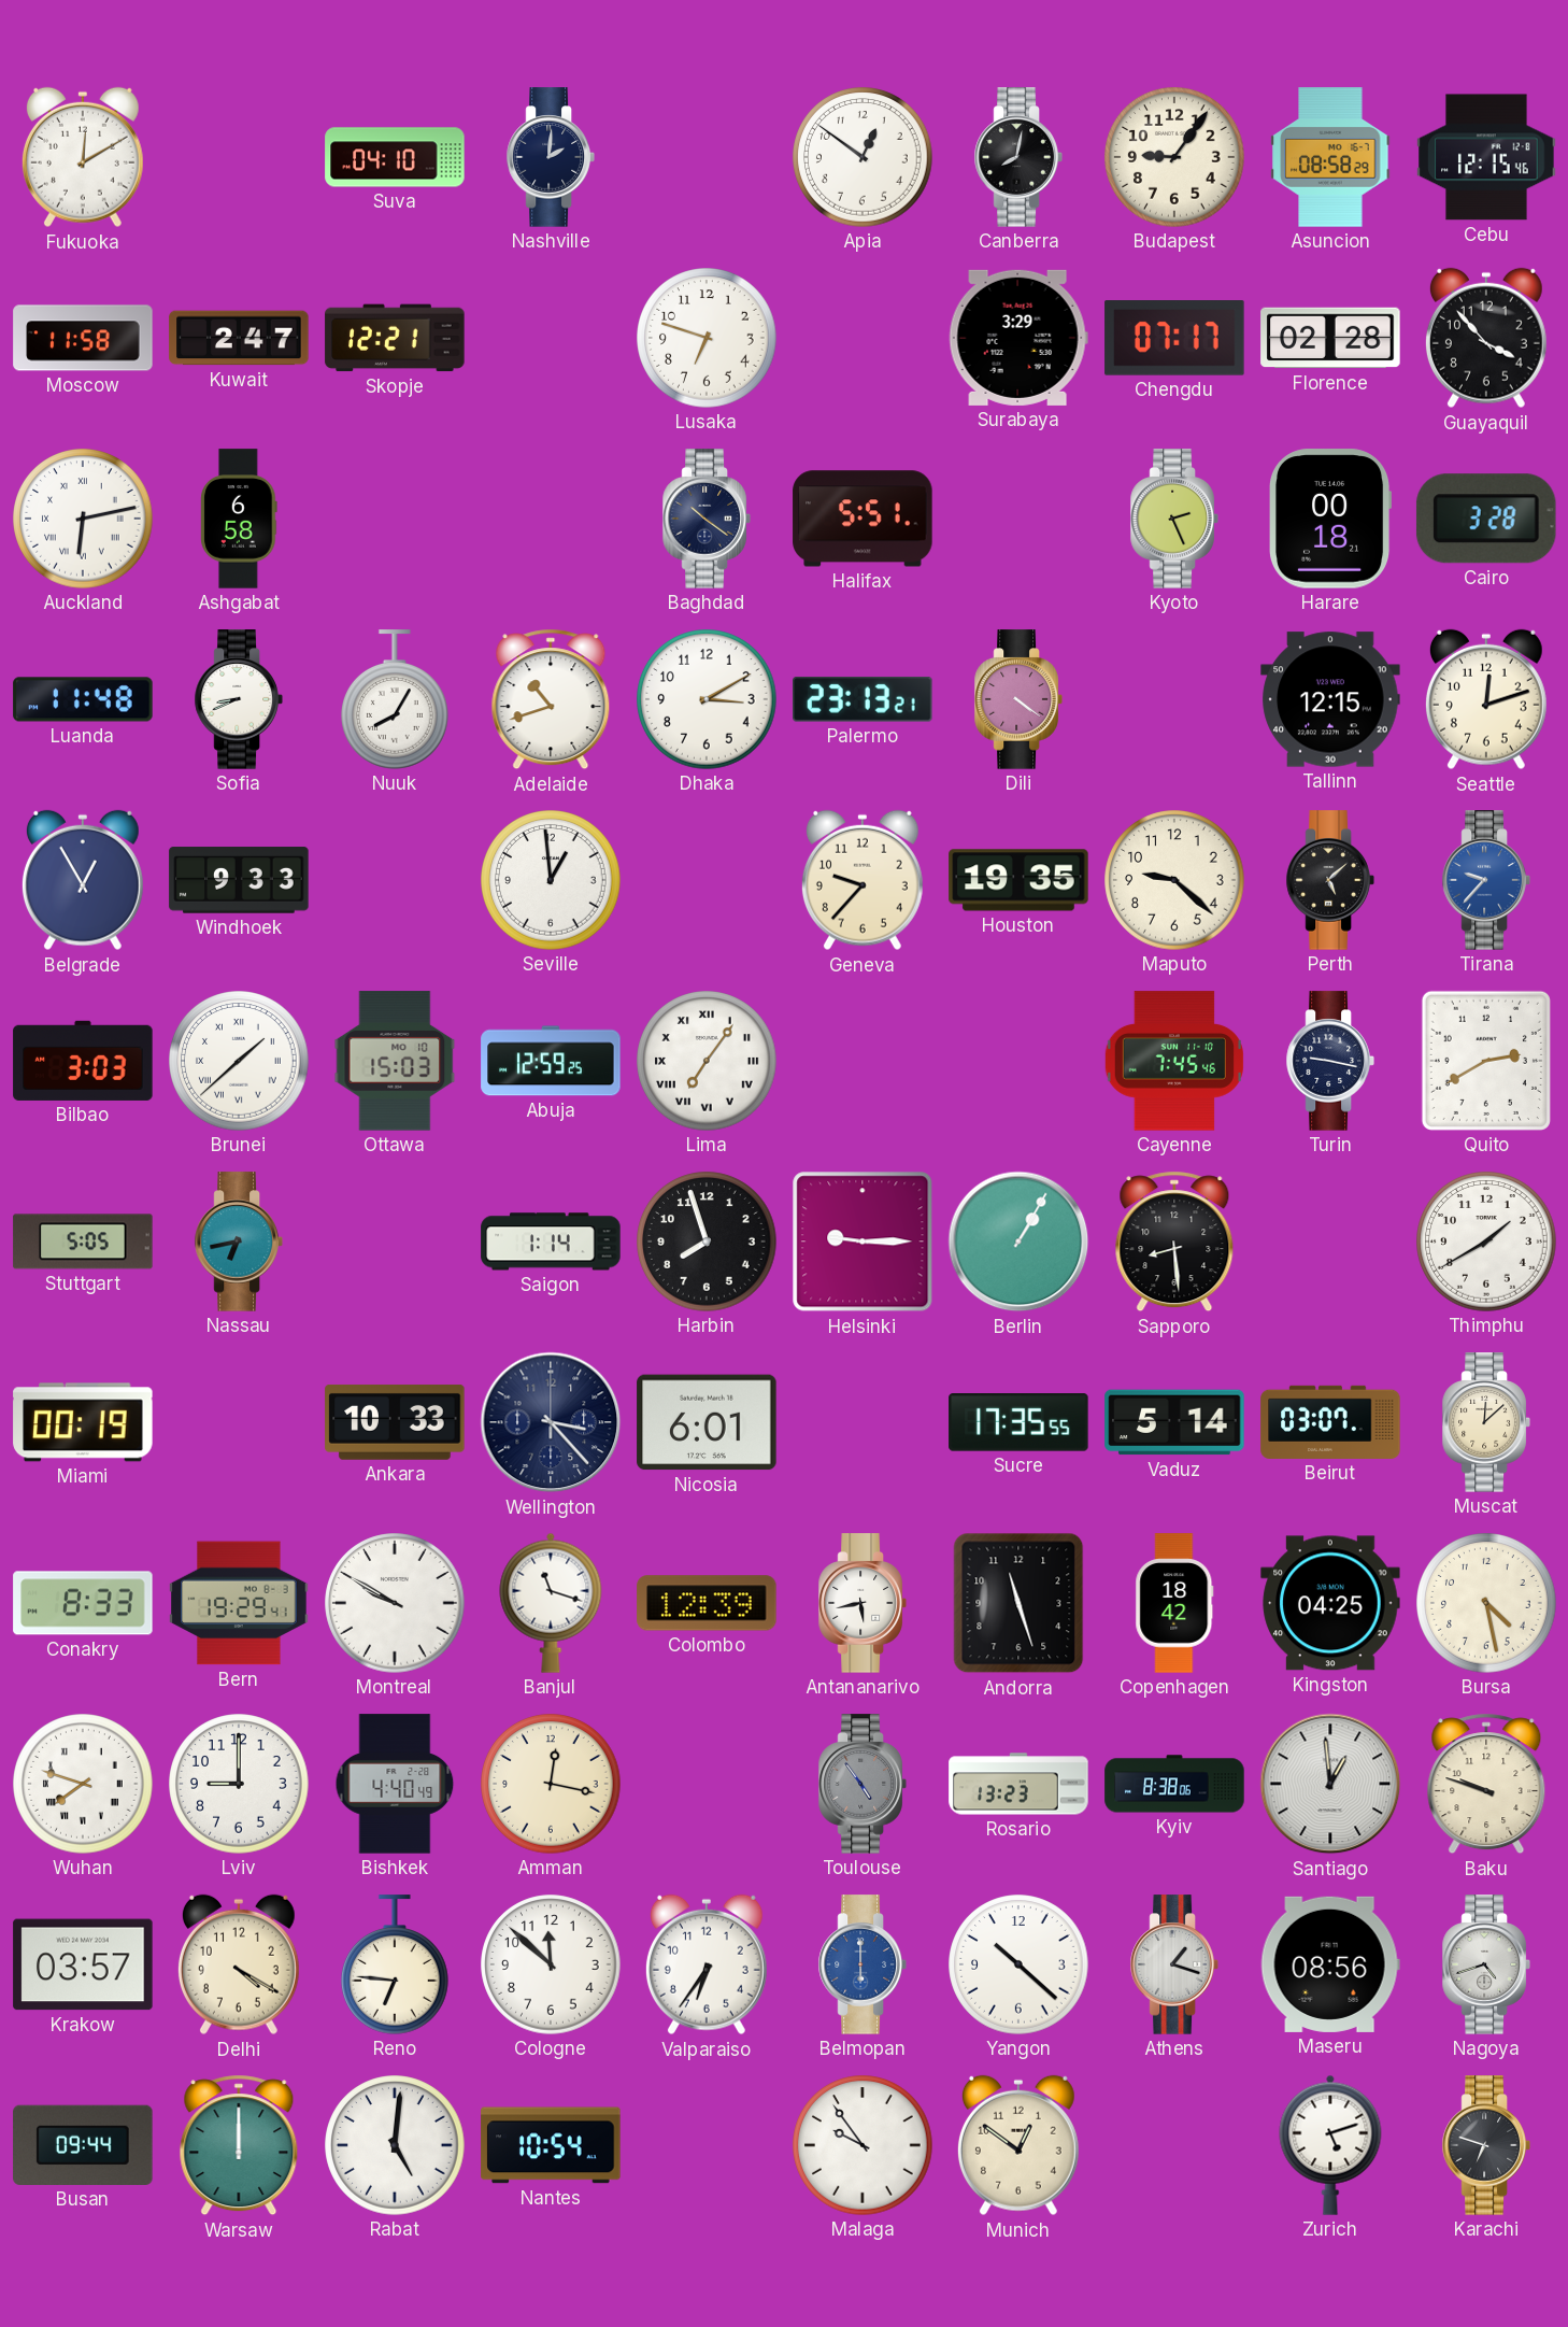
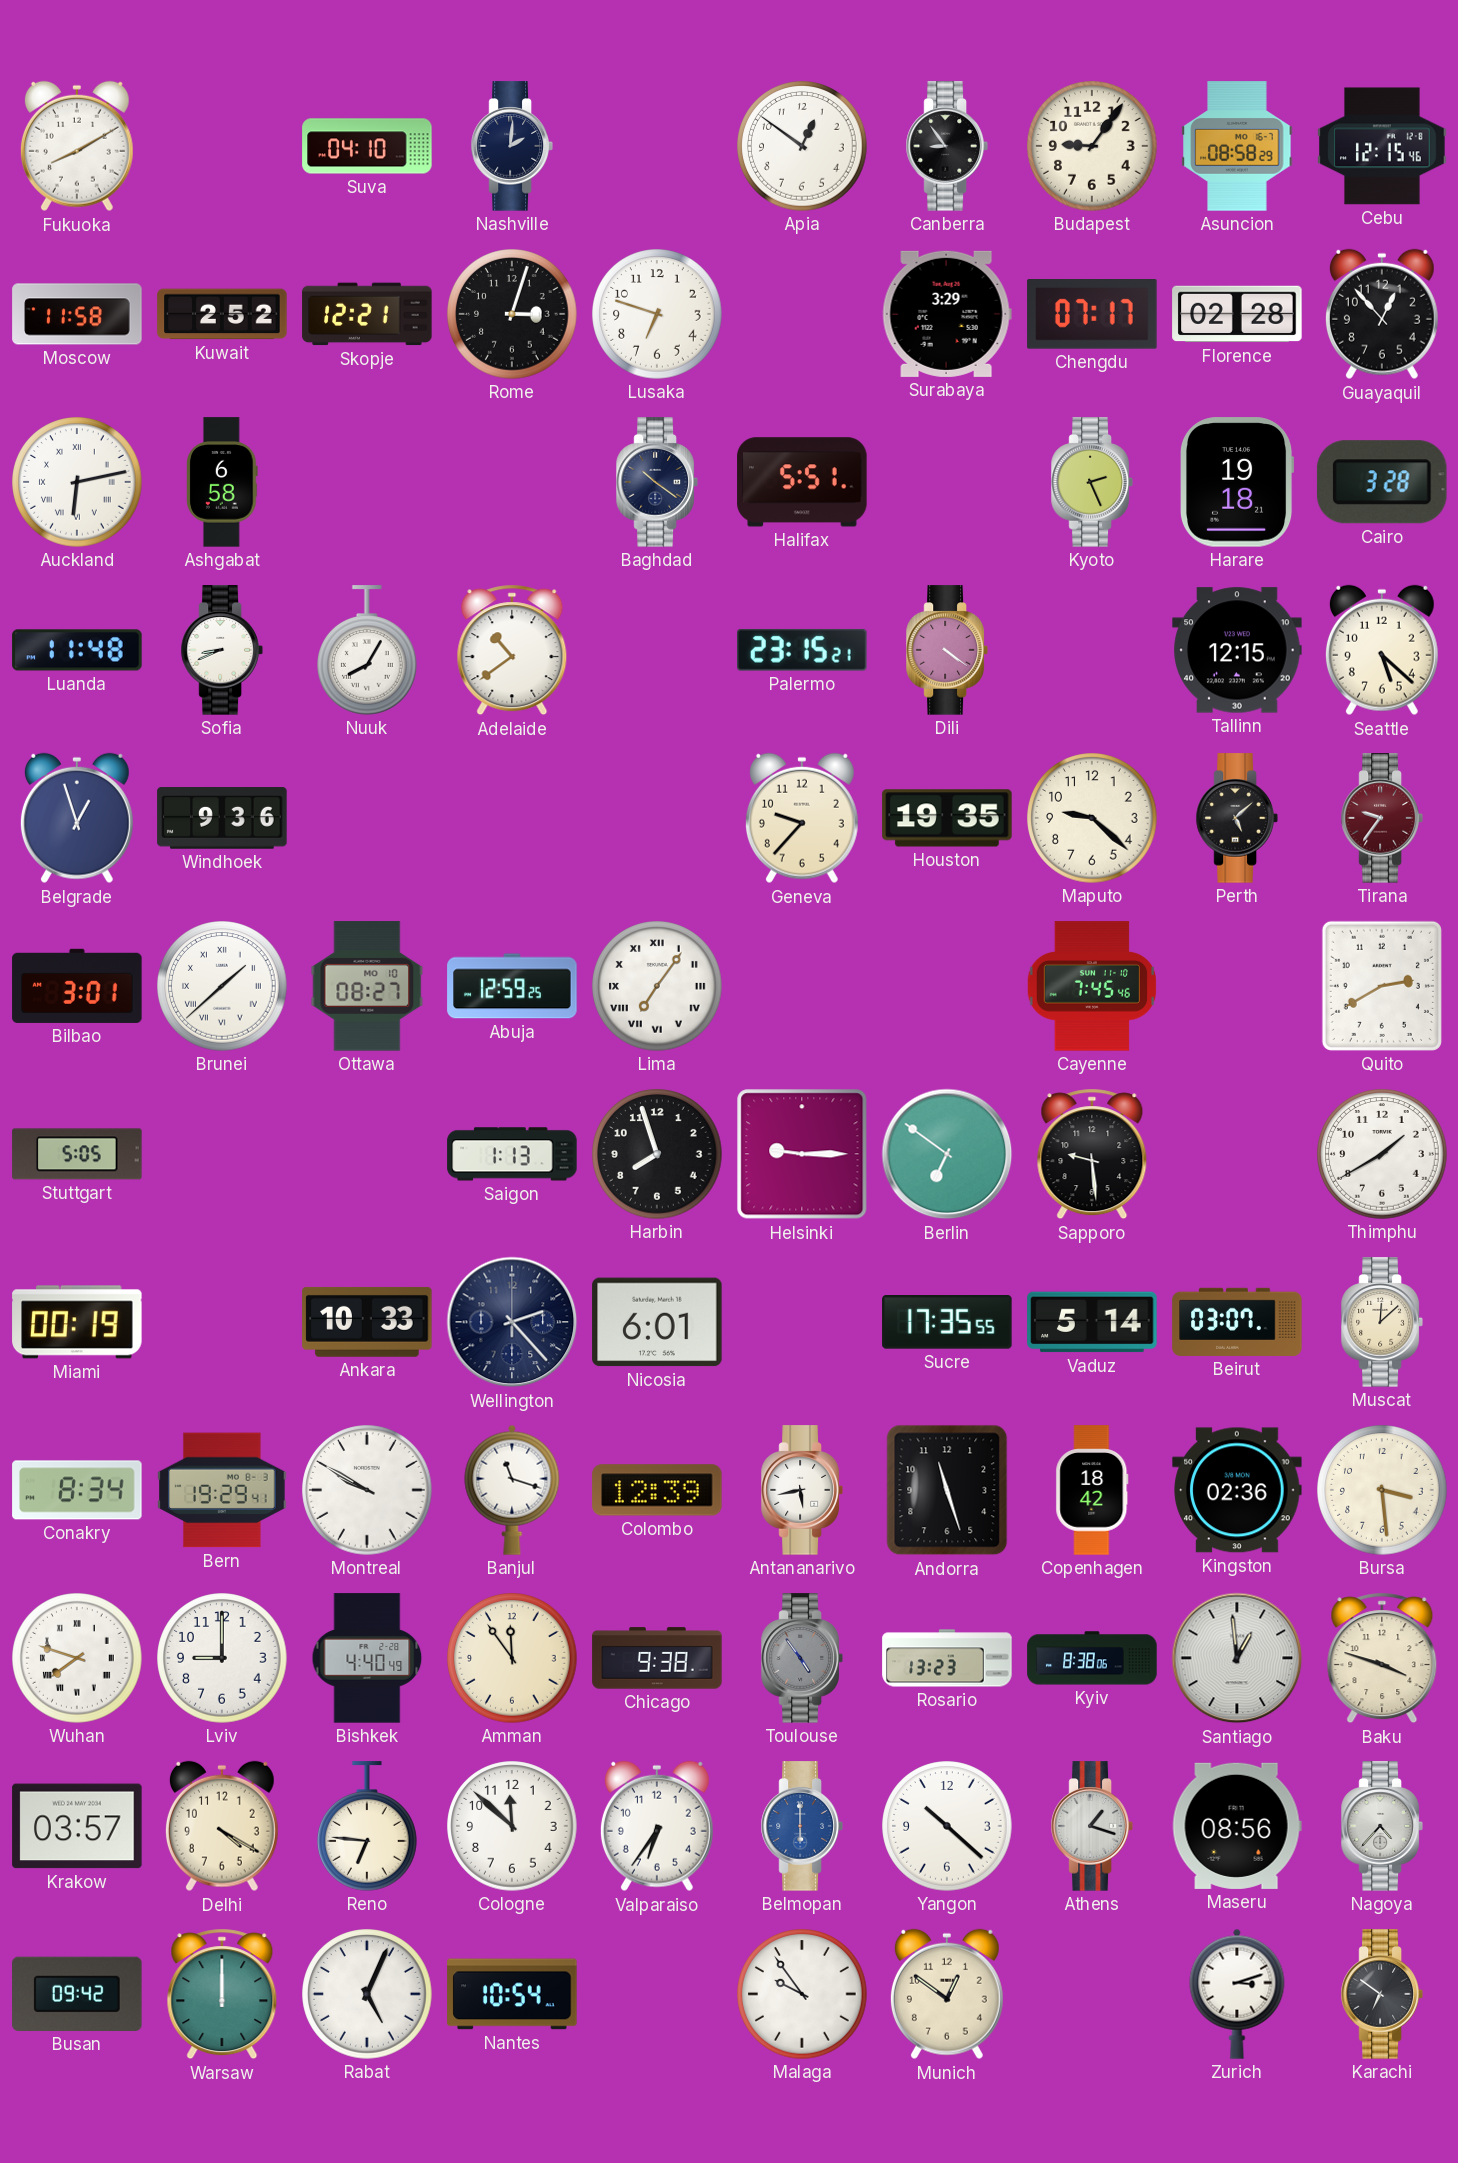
Fukuoka: 12:10 -> 8:10
Canberra: 8:02 -> 8:54
Kuwait: 2:47 -> 2:52
Rome: none -> 3:03
Guayaquil: 3:53 -> 12:53
Harare: 00:18 -> 19:18
Adelaide: 10:42 -> 10:39
Dhaka: 3:10 -> none
Palermo: 23:13 -> 23:15
Seattle: 12:12 -> 5:22
Belgrade: 12:55 -> 12:57
Windhoek: 9:33 -> 9:36
Seville: 12:59 -> none
Tirana: 9:37 -> 9:36
Tirana dial: blue -> burgundy
Bilbao: 3:03 -> 3:01
Ottawa: 15:03 -> 08:27
Turin: 9:17 -> none
Nassau: 6:43 -> none
Saigon: 1:14 -> 1:13
Berlin: 1:05 -> 6:51
Sapporo: 8:29 -> 9:29
Wellington: 3:23 -> 2:23
Conakry: 8:33 -> 8:34
Kingston: 04:25 -> 02:36
Bursa: 4:28 -> 3:29
Amman: 12:17 -> 11:54
Chicago: none -> 9:38
Baku: 9:48 -> 3:48
Nagoya: 4:42 -> 4:37
Busan: 09:44 -> 09:42
Rabat: 5:01 -> 5:04
Zurich: 5:12 -> 3:12
Karachi: 6:48 -> 6:51
